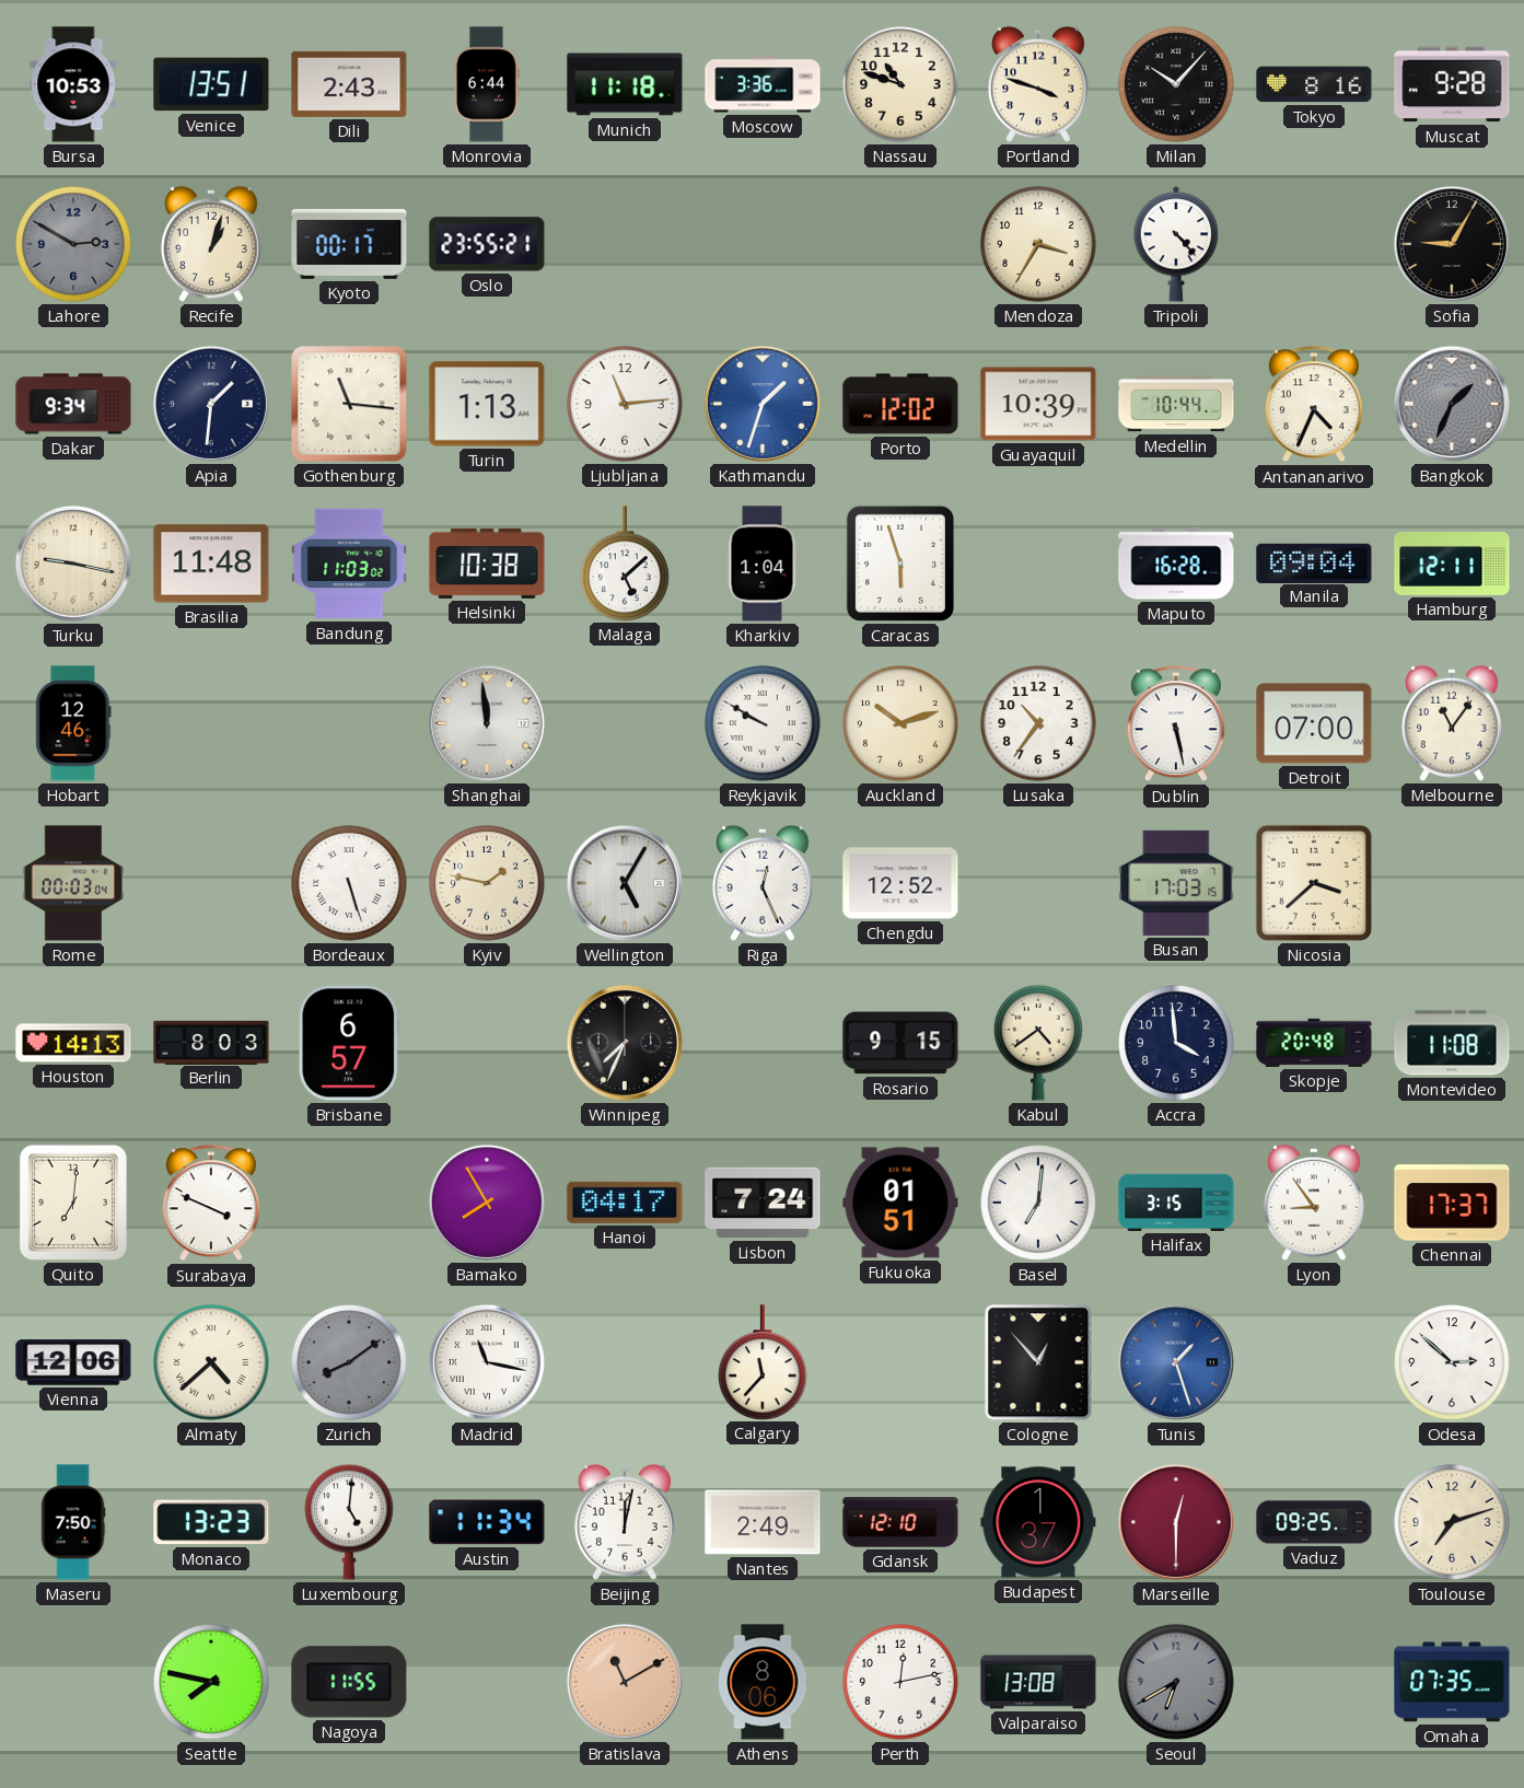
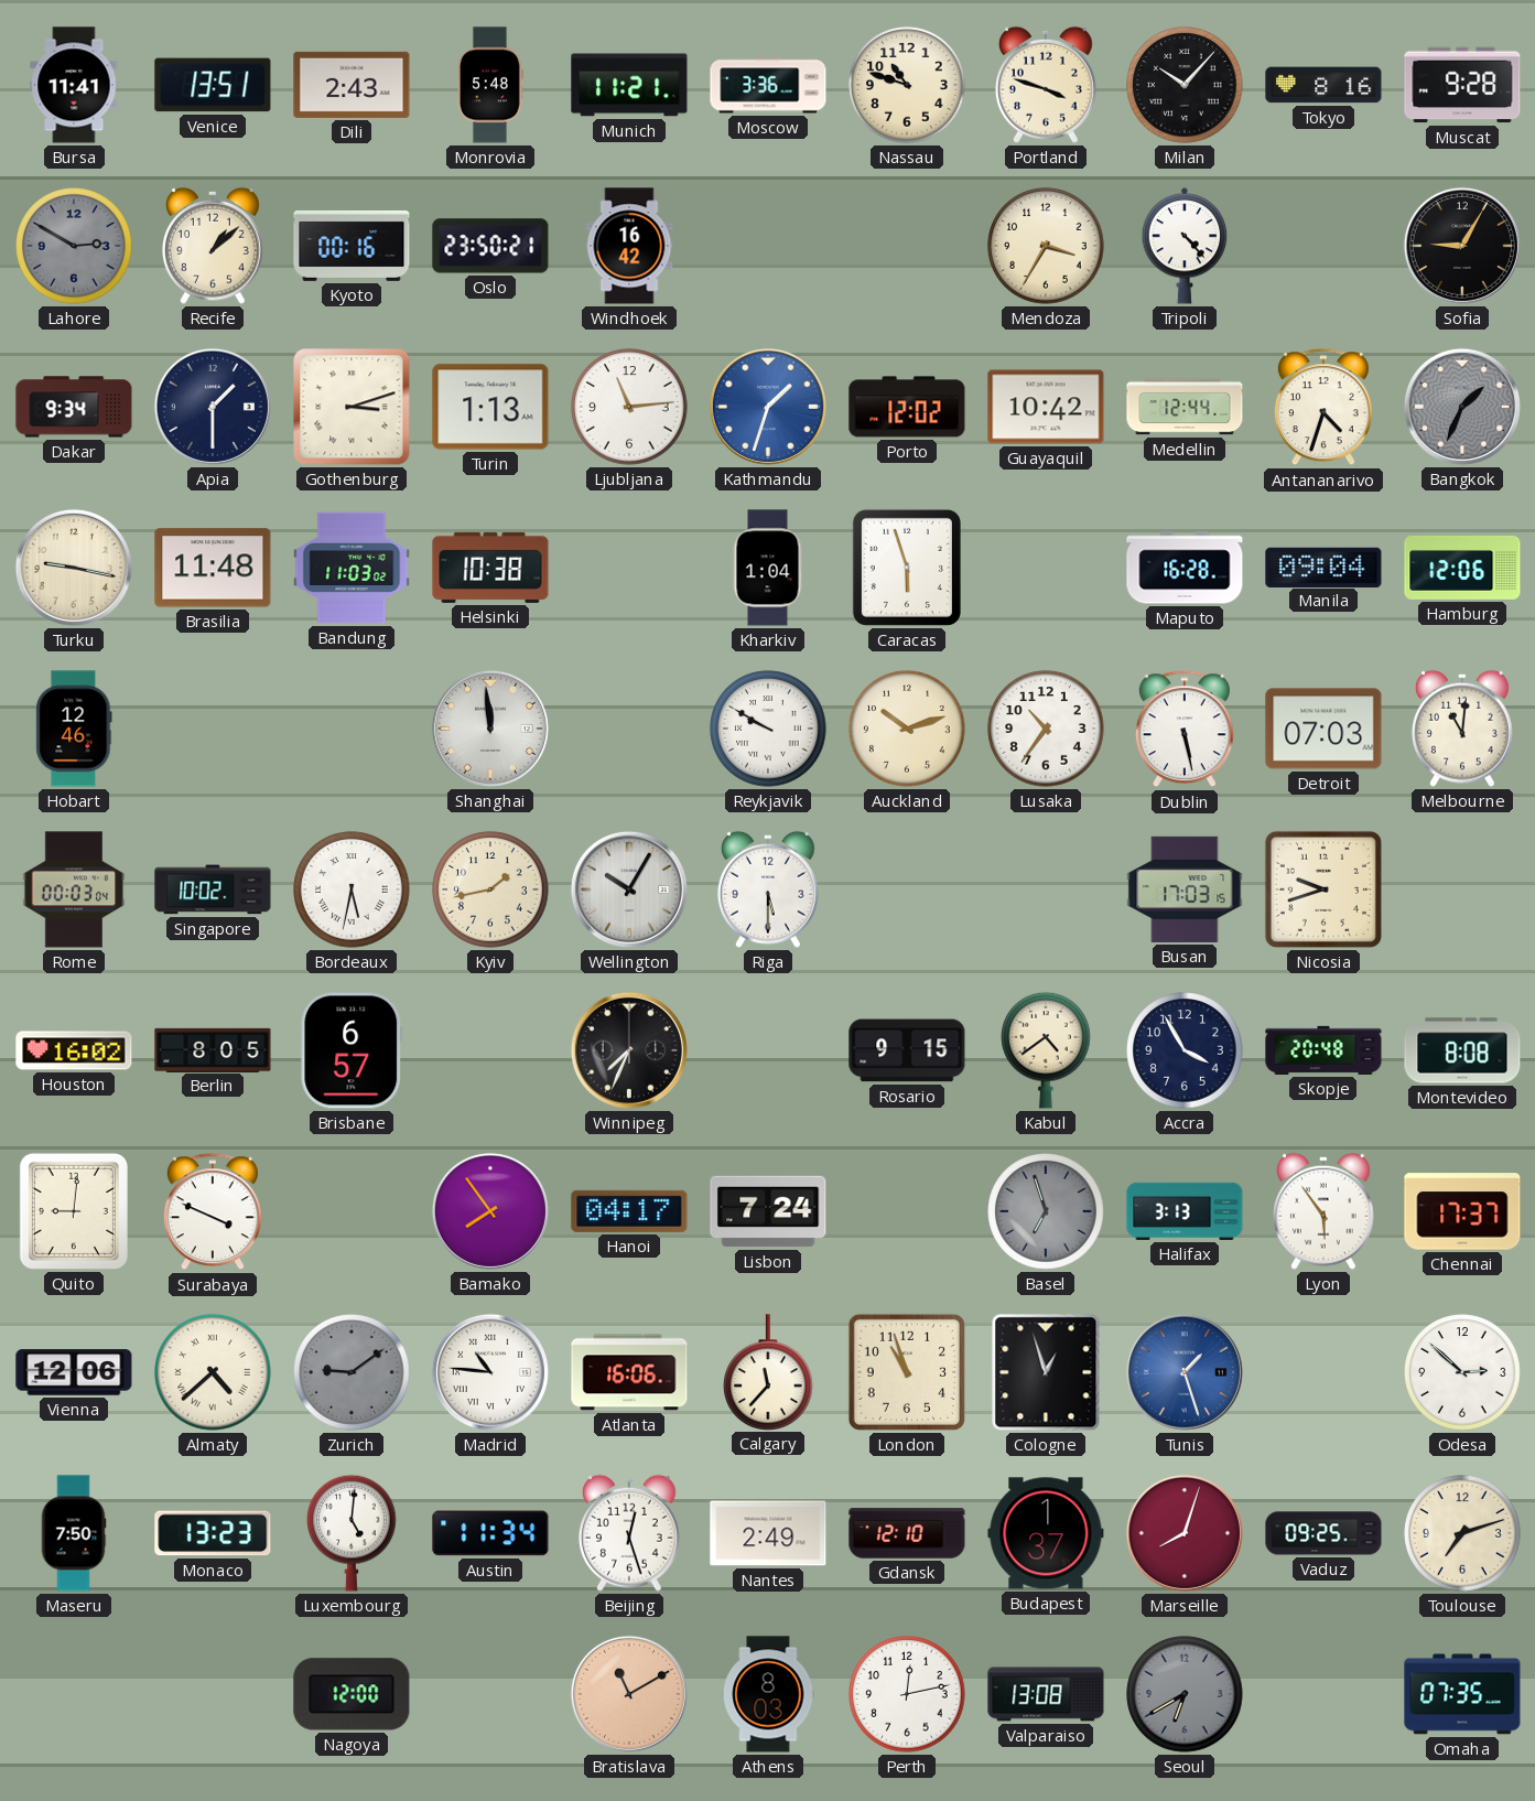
Bursa: 10:53 -> 11:41
Monrovia: 6:44 -> 5:48
Munich: 11:18 -> 11:21
Recife: 1:03 -> 1:08
Kyoto: 00:17 -> 00:16
Oslo: 23:55 -> 23:50
Windhoek: none -> 16:42
Apia: 1:31 -> 1:30
Gothenburg: 11:16 -> 3:12
Guayaquil: 10:39 -> 10:42
Medellin: 10:44 -> 12:44
Antananarivo: 4:34 -> 4:33
Malaga: 5:08 -> none
Hamburg: 12:11 -> 12:06
Detroit: 07:00 -> 07:03
Melbourne: 11:06 -> 11:01
Singapore: none -> 10:02
Bordeaux: 5:27 -> 5:32
Kyiv: 1:47 -> 1:43
Wellington: 5:05 -> 10:05
Riga: 12:26 -> 5:30
Chengdu: 12:52 -> none
Nicosia: 3:38 -> 9:42
Houston: 14:13 -> 16:02
Berlin: 8:03 -> 8:05
Accra: 3:59 -> 3:55
Montevideo: 11:08 -> 8:08
Quito: 7:01 -> 9:01
Bamako: 7:55 -> 7:54
Fukuoka: 01:51 -> none
Basel: 7:01 -> 6:57
Basel dial: white -> grey
Halifax: 3:15 -> 3:13
Lyon: 8:54 -> 5:54
Zurich: 8:09 -> 9:09
Madrid: 11:17 -> 10:46
Atlanta: none -> 16:06
London: none -> 10:57
Cologne: 12:53 -> 12:57
Beijing: 12:02 -> 12:27
Marseille: 12:30 -> 8:03
Seattle: 7:47 -> none
Nagoya: 11:55 -> 12:00
Athens: 8:06 -> 8:03
